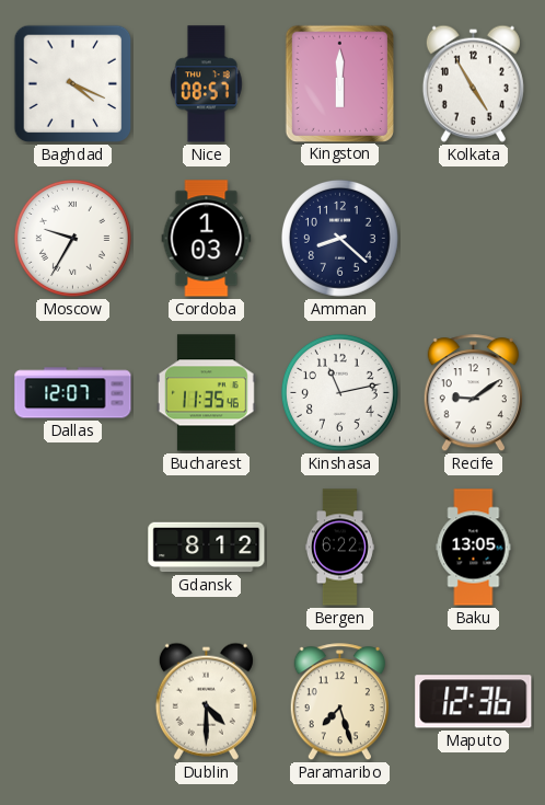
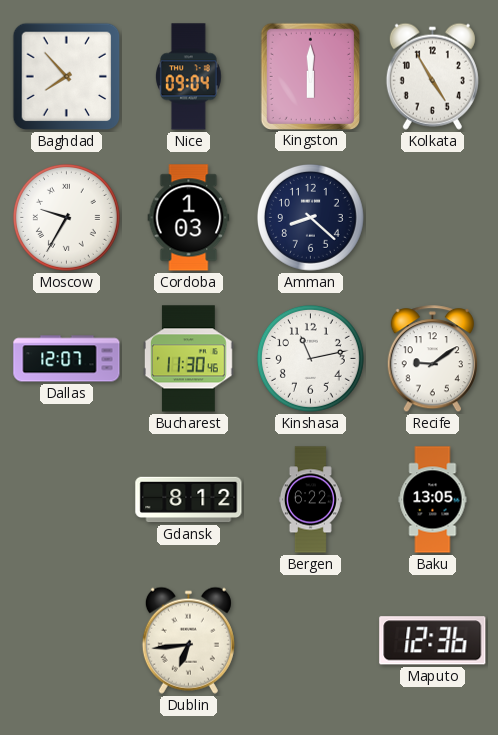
Baghdad: 4:19 -> 7:53
Nice: 08:57 -> 09:04
Bucharest: 11:35 -> 11:30
Dublin: 4:30 -> 6:44
Paramaribo: 7:27 -> none
